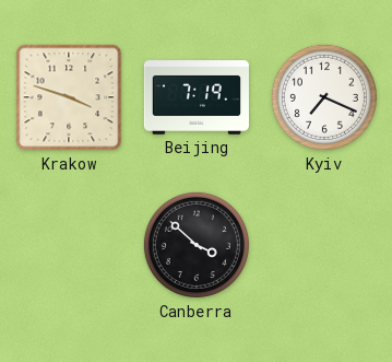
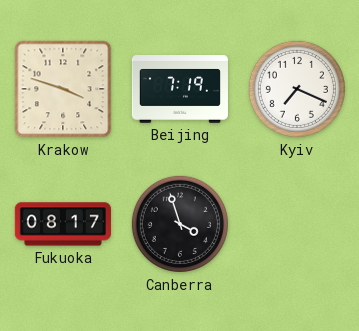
Fukuoka: none -> 08:17
Canberra: 3:52 -> 3:57
